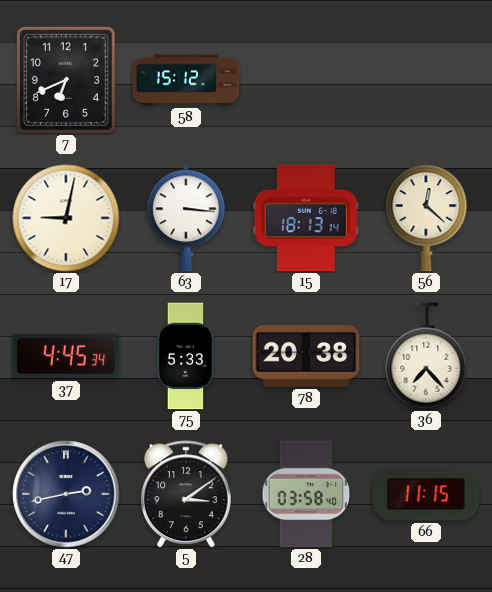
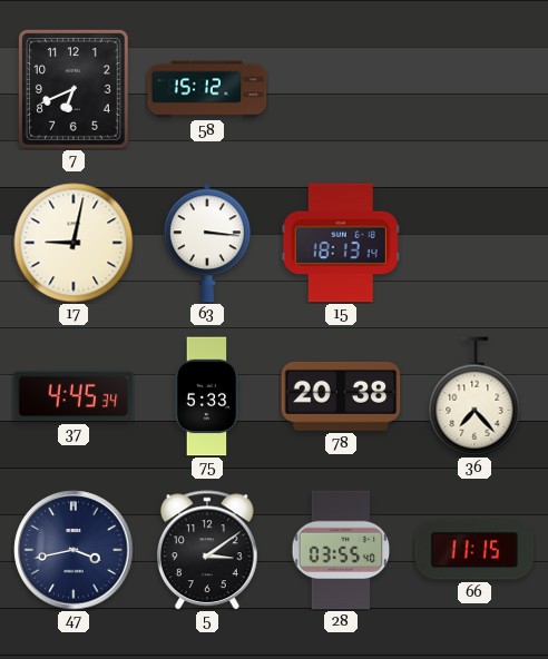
56: 12:22 -> none
47: 2:43 -> 3:43
28: 03:58 -> 03:55
